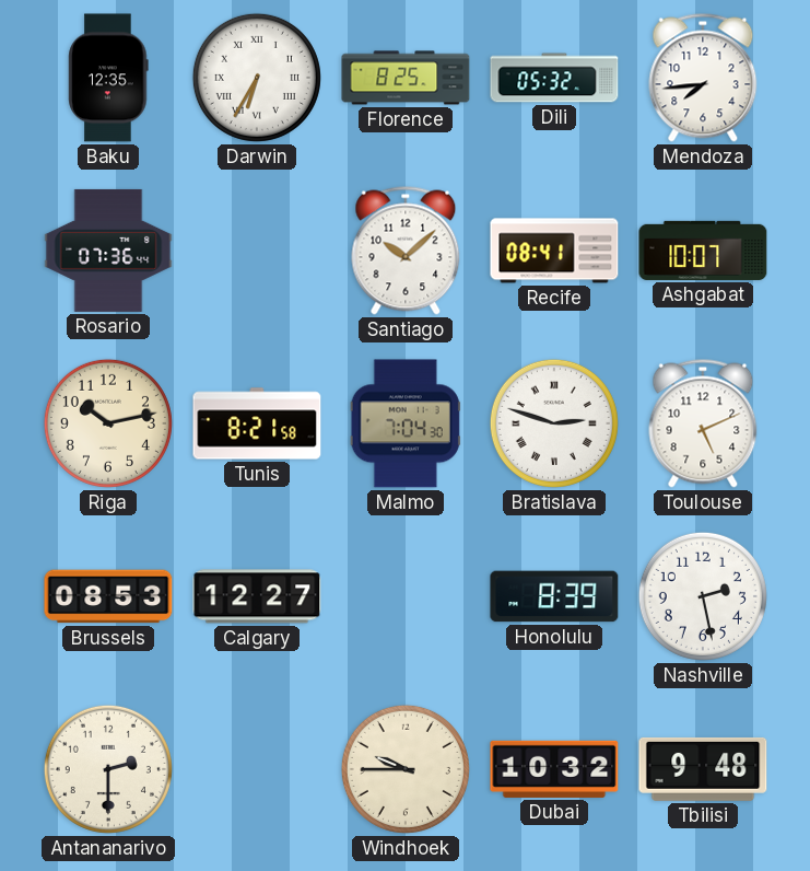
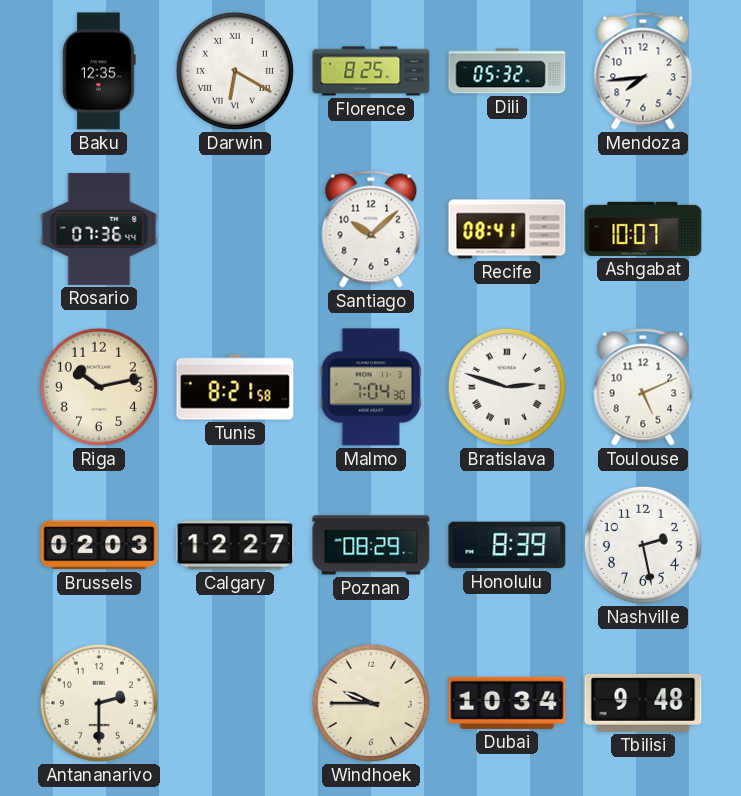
Darwin: 6:35 -> 6:20
Brussels: 08:53 -> 02:03
Poznan: none -> 08:29
Dubai: 10:32 -> 10:34
